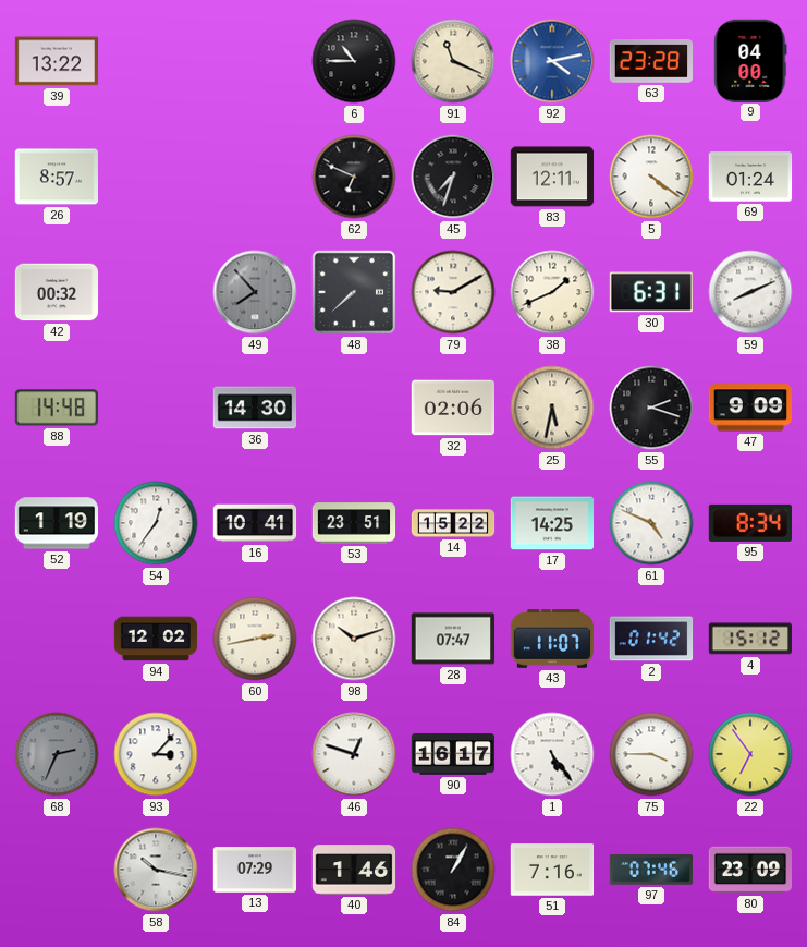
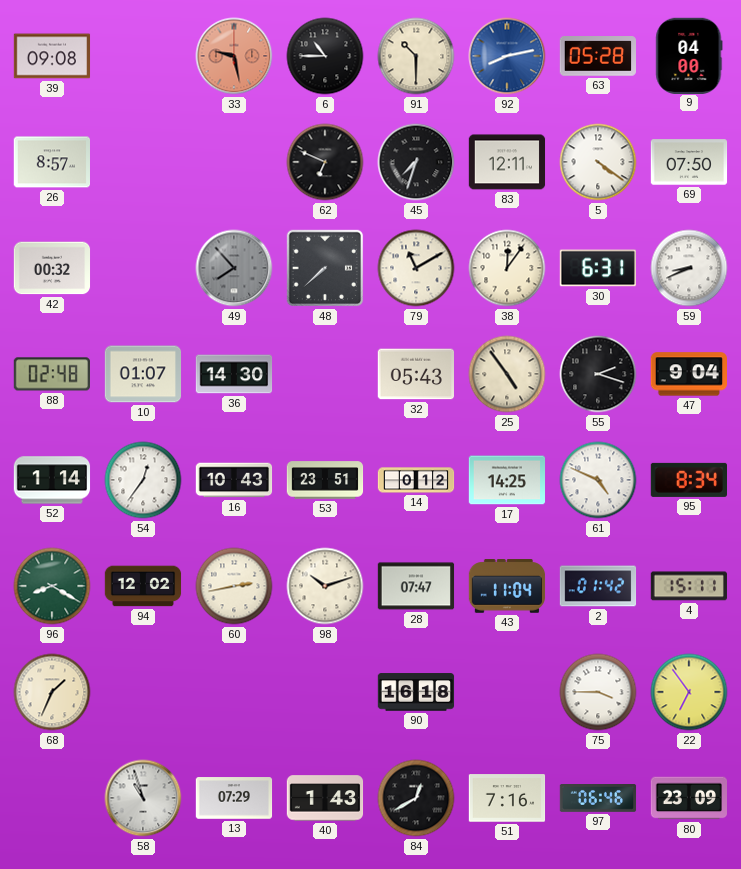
39: 13:22 -> 09:08
33: none -> 9:28
91: 11:19 -> 10:30
92: 4:13 -> 8:13
63: 23:28 -> 05:28
69: 01:24 -> 07:50
79: 9:10 -> 11:10
38: 1:41 -> 12:06
59: 8:11 -> 8:41
88: 14:48 -> 02:48
10: none -> 01:07
32: 02:06 -> 05:43
25: 5:32 -> 4:54
47: 9:09 -> 9:04
52: 1:19 -> 1:14
16: 10:41 -> 10:43
14: 15:22 -> 0:12
96: none -> 8:20
43: 11:07 -> 11:04
4: 15:12 -> 15:11
68: 2:34 -> 1:34
68 dial: grey -> cream
93: 3:07 -> none
46: 12:48 -> none
90: 16:17 -> 16:18
1: 5:24 -> none
58: 10:17 -> 10:57
40: 1:46 -> 1:43
84: 1:05 -> 12:40
97: 07:46 -> 06:46
